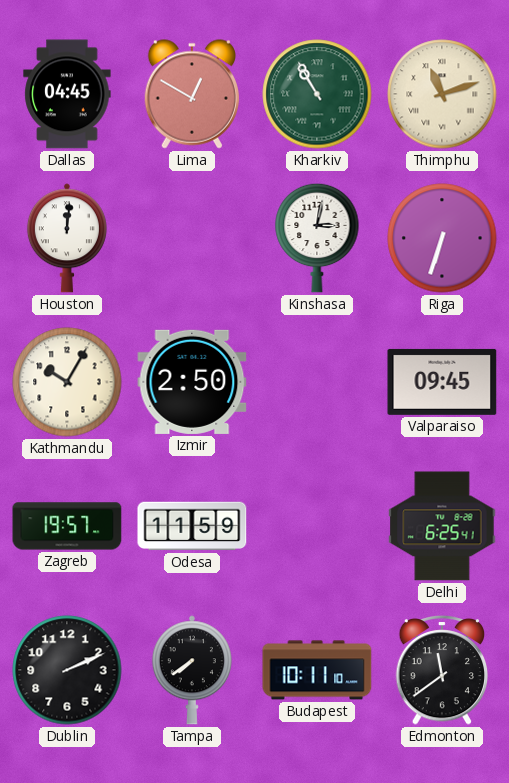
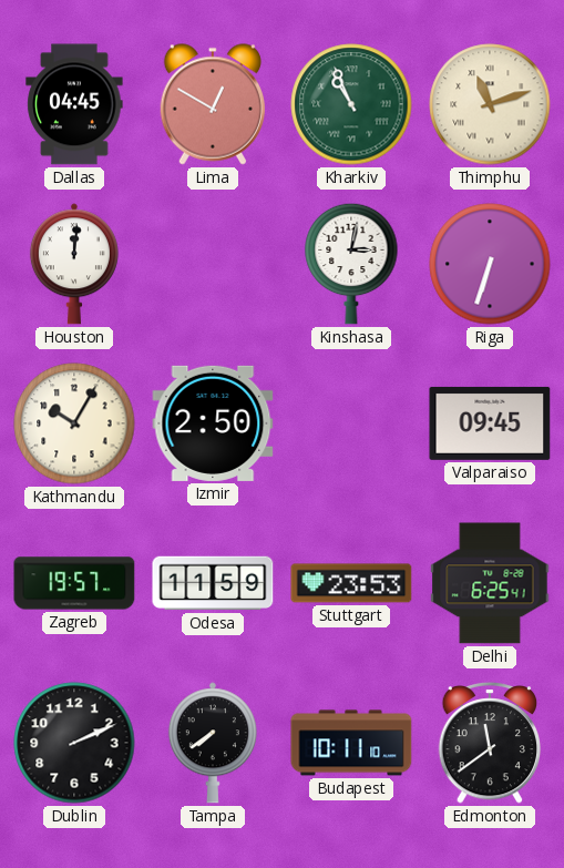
Kharkiv: 10:55 -> 10:56
Stuttgart: none -> 23:53
